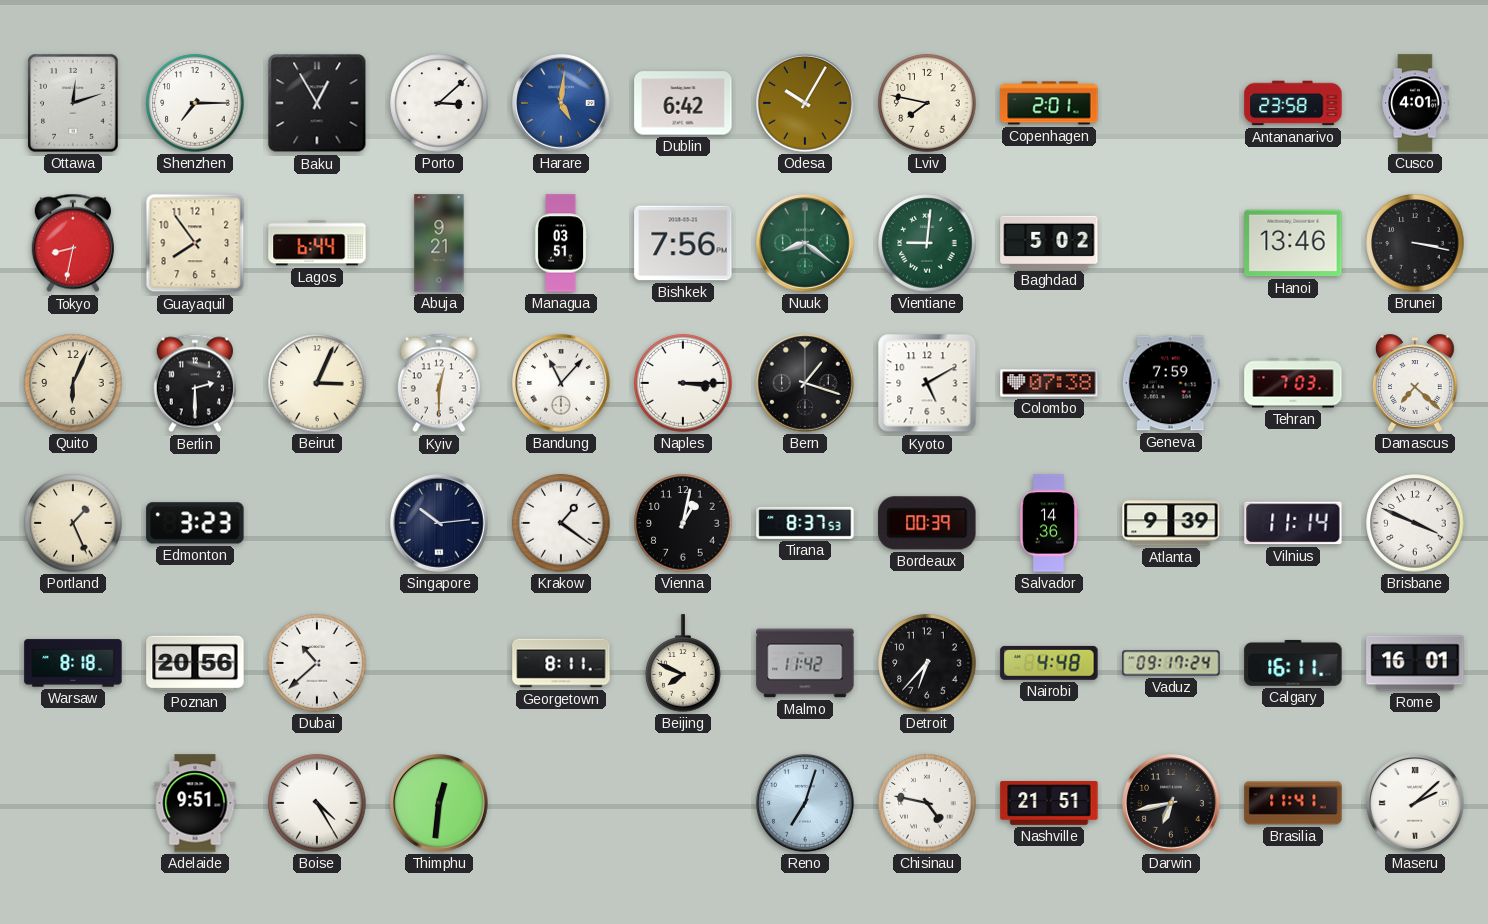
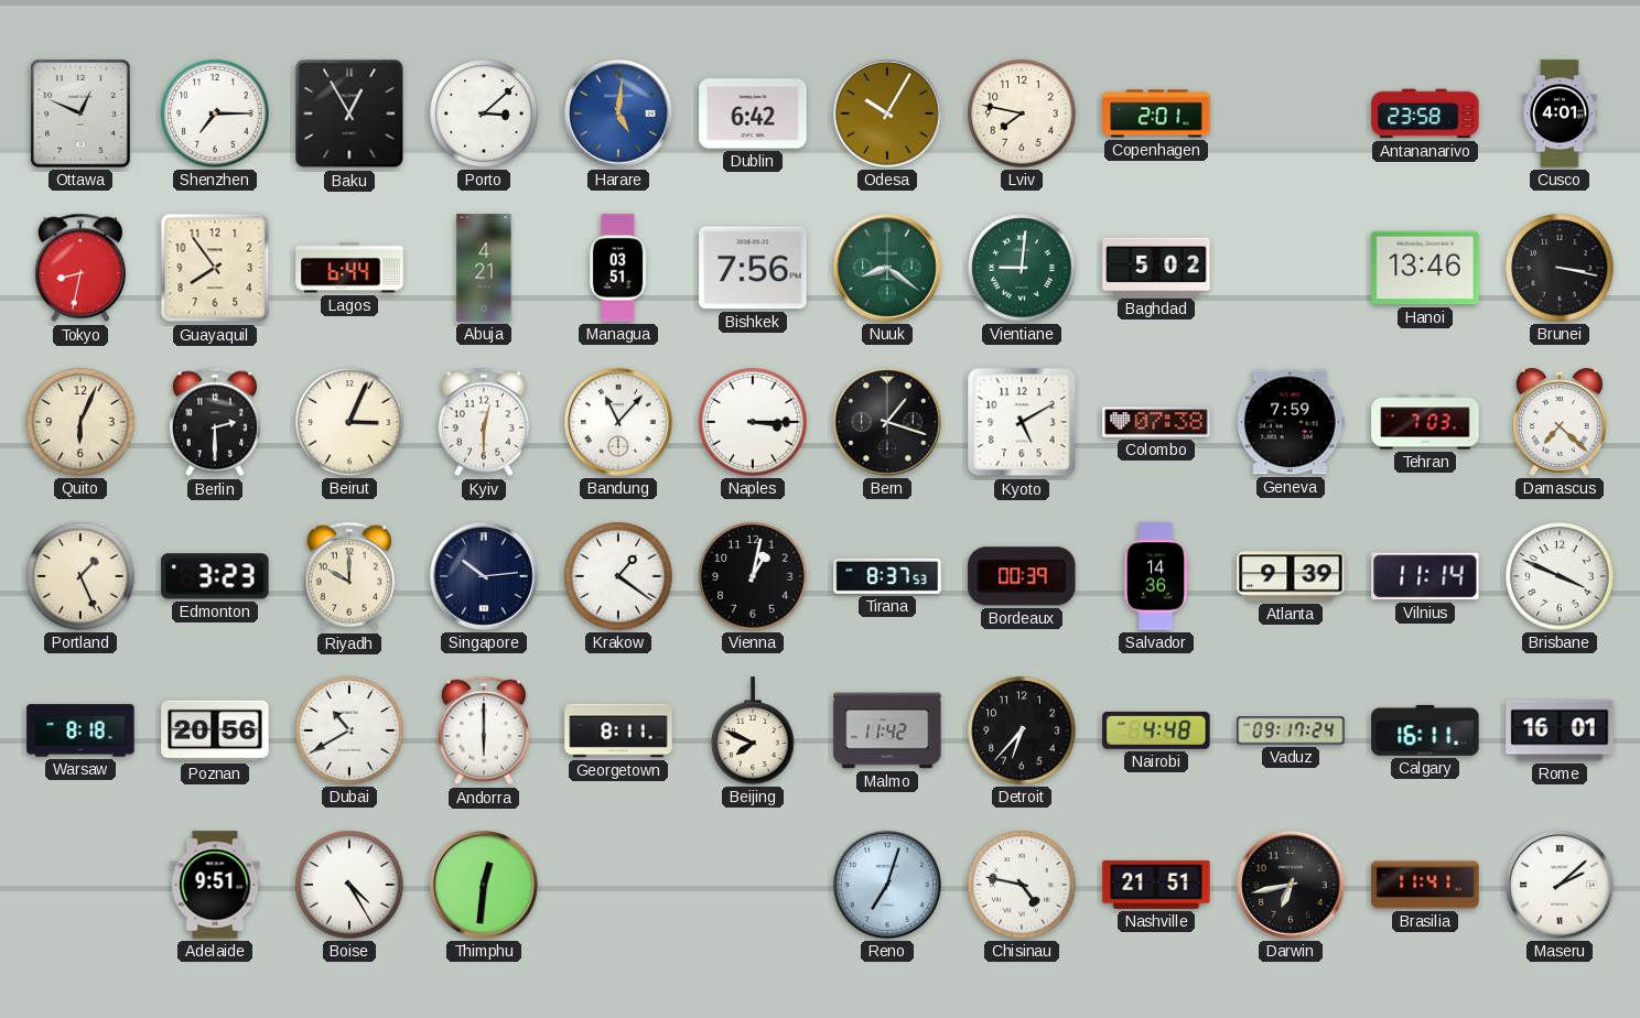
Ottawa: 12:12 -> 12:49
Abuja: 9:21 -> 4:21
Riyadh: none -> 10:00
Dubai: 10:38 -> 10:40
Andorra: none -> 6:00
